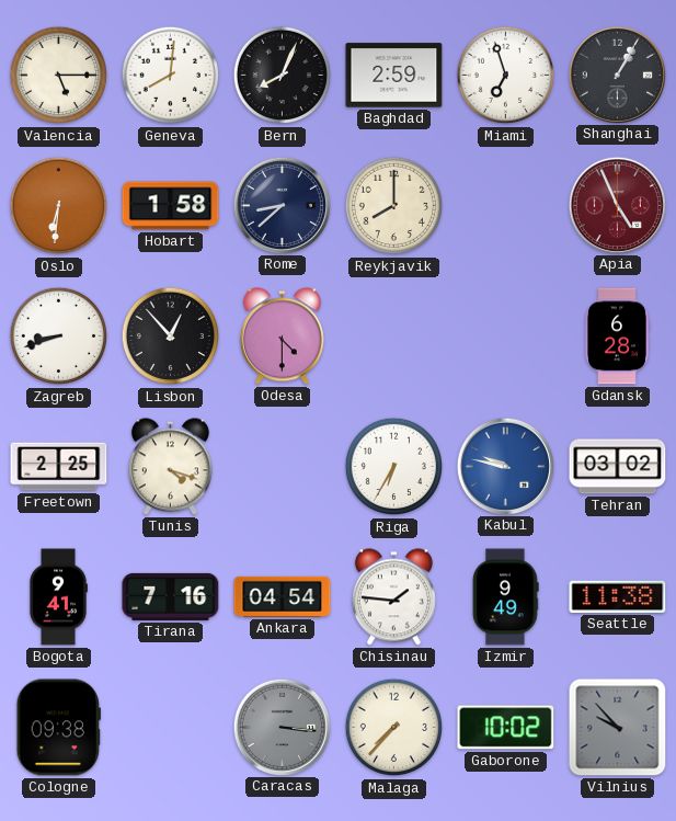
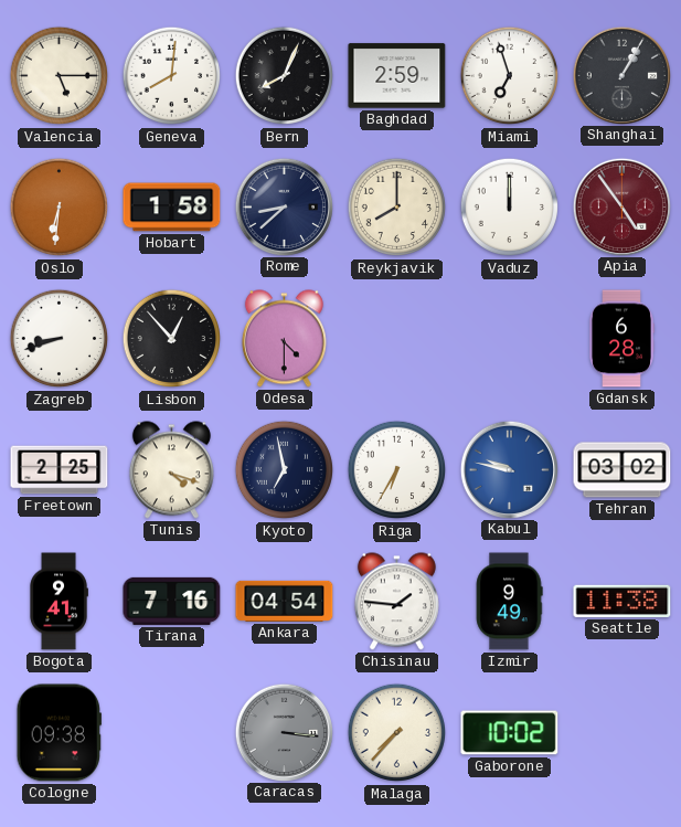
Vaduz: none -> 12:00
Apia: 4:56 -> 4:54
Kyoto: none -> 6:58
Vilnius: 9:53 -> none
